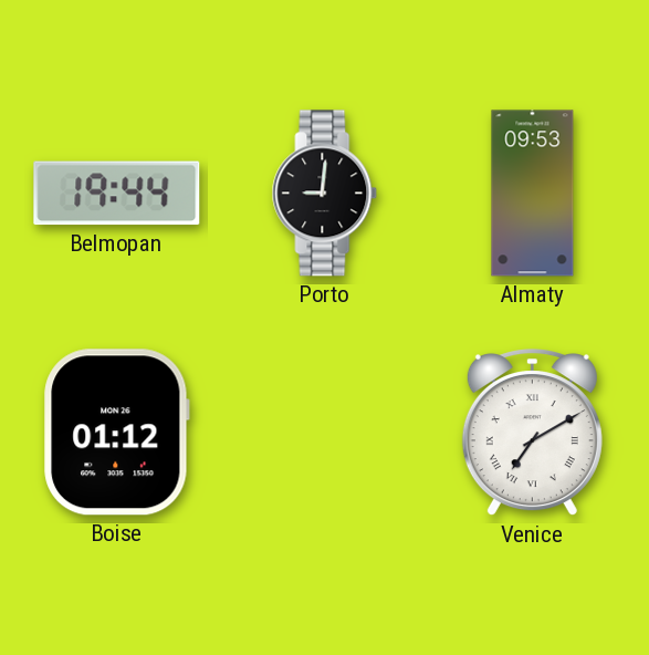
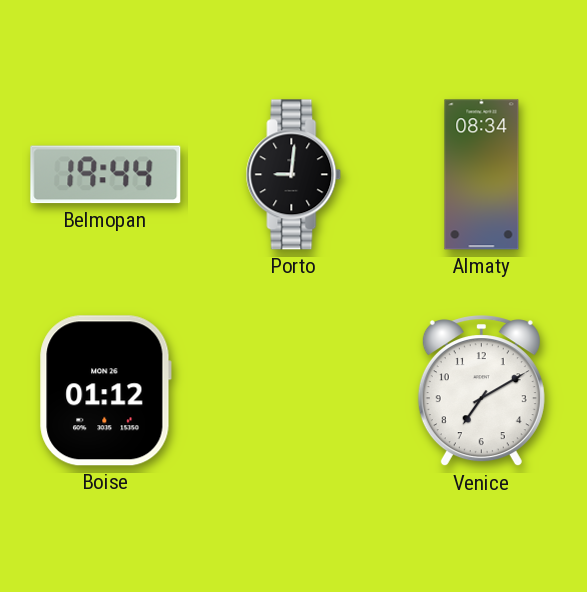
Almaty: 09:53 -> 08:34
Venice numerals: Roman -> Arabic
